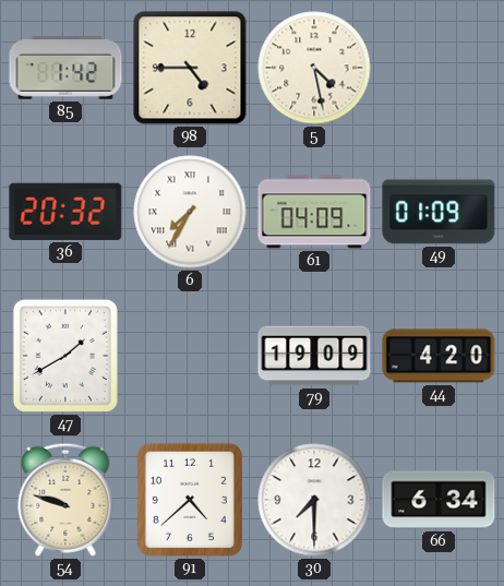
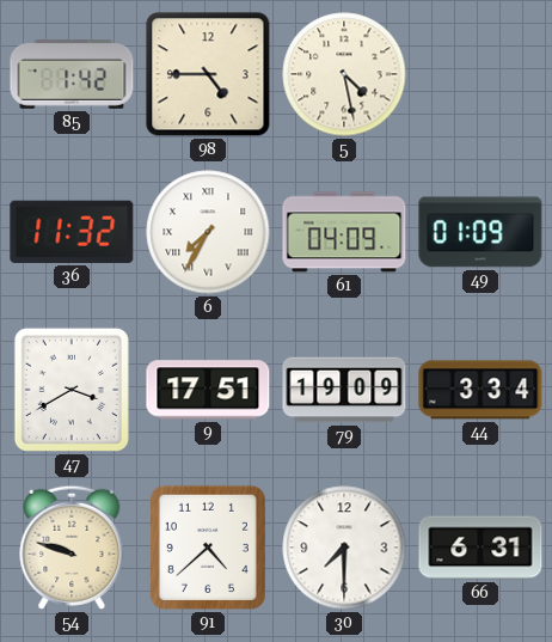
36: 20:32 -> 11:32
47: 1:40 -> 3:40
9: none -> 17:51
44: 4:20 -> 3:34
66: 6:34 -> 6:31
